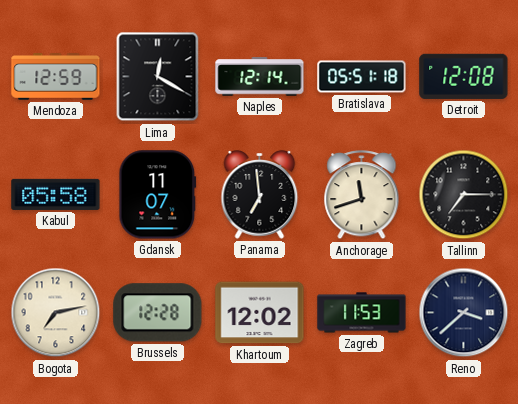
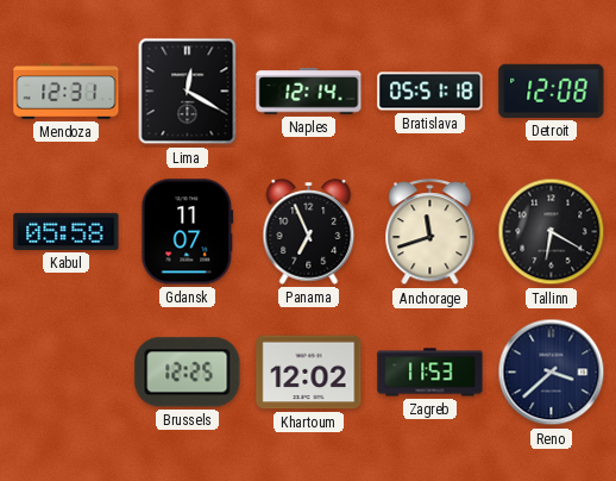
Mendoza: 12:59 -> 12:31
Panama: 6:59 -> 6:56
Tallinn: 7:15 -> 6:20
Bogota: 7:13 -> none
Brussels: 12:28 -> 12:25
